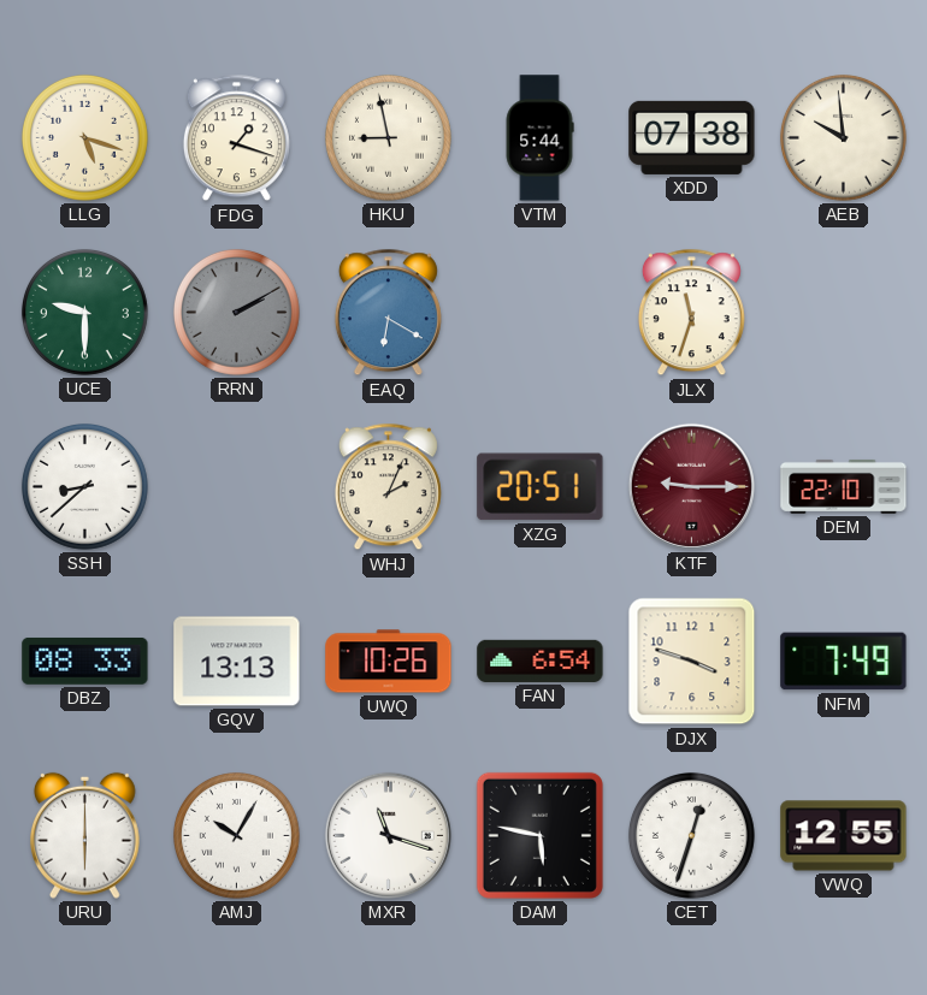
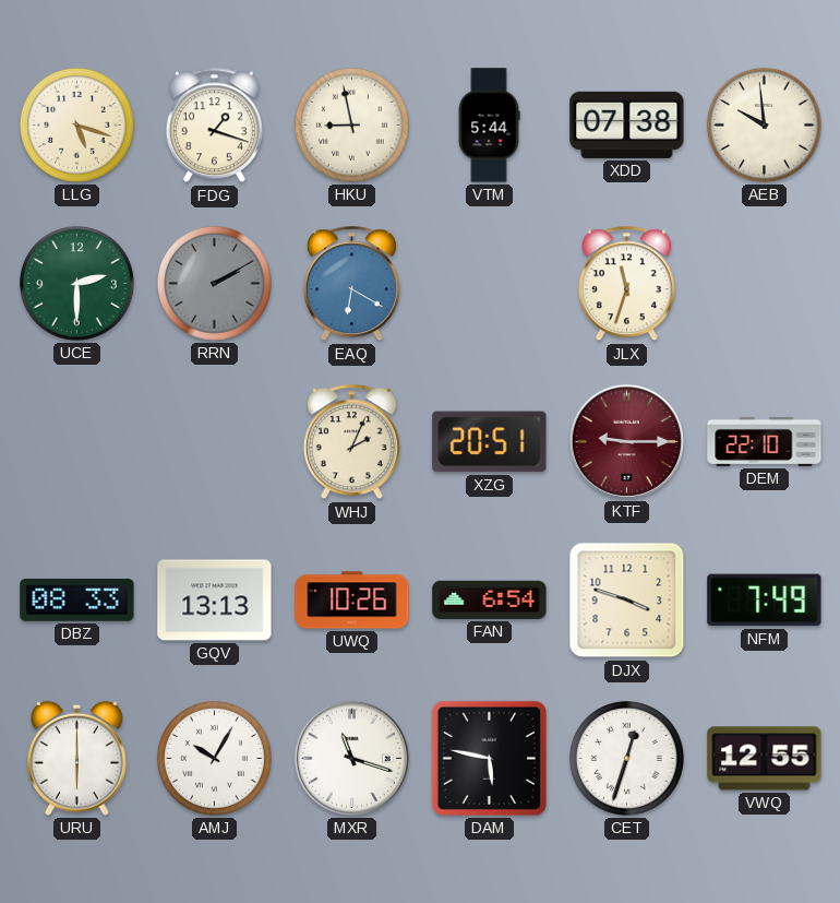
UCE: 9:30 -> 2:30
SSH: 8:38 -> none
